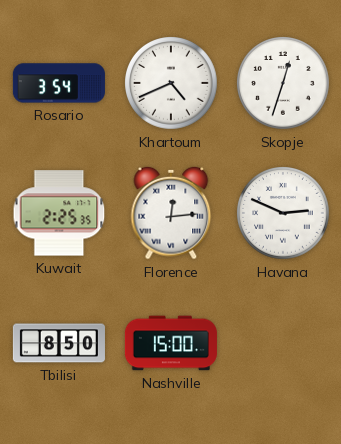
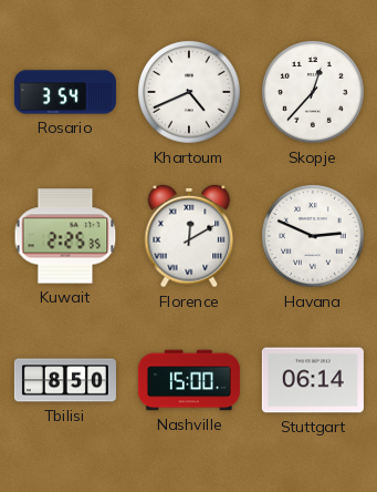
Skopje: 12:33 -> 12:37
Florence: 12:14 -> 12:10
Stuttgart: none -> 06:14
